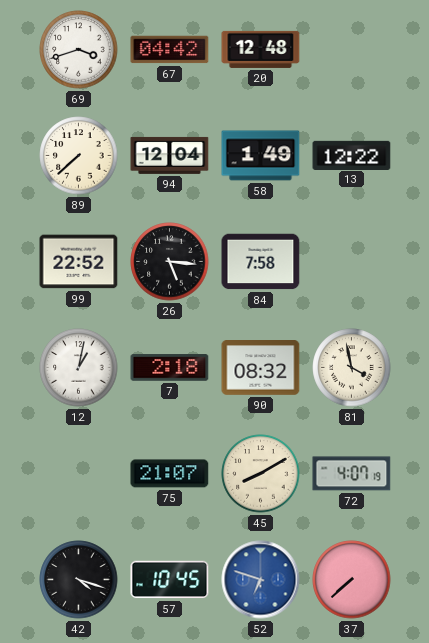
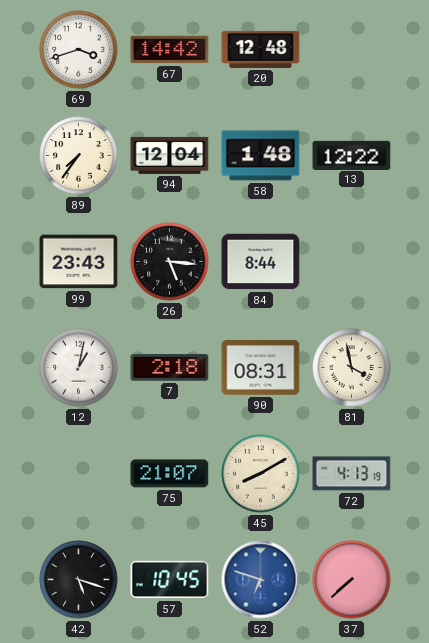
67: 04:42 -> 14:42
89: 7:38 -> 7:36
58: 1:49 -> 1:48
99: 22:52 -> 23:43
84: 7:58 -> 8:44
90: 08:32 -> 08:31
72: 4:07 -> 4:13
42: 4:18 -> 5:18
